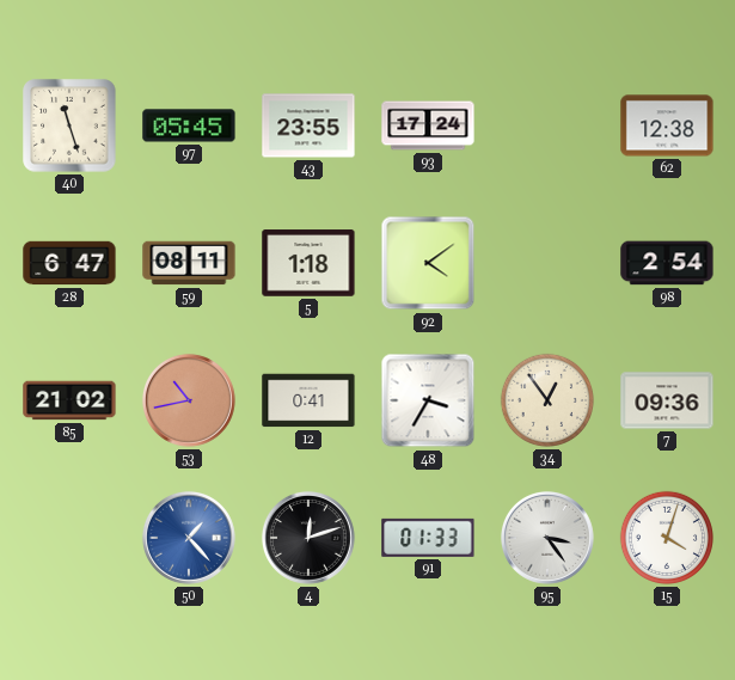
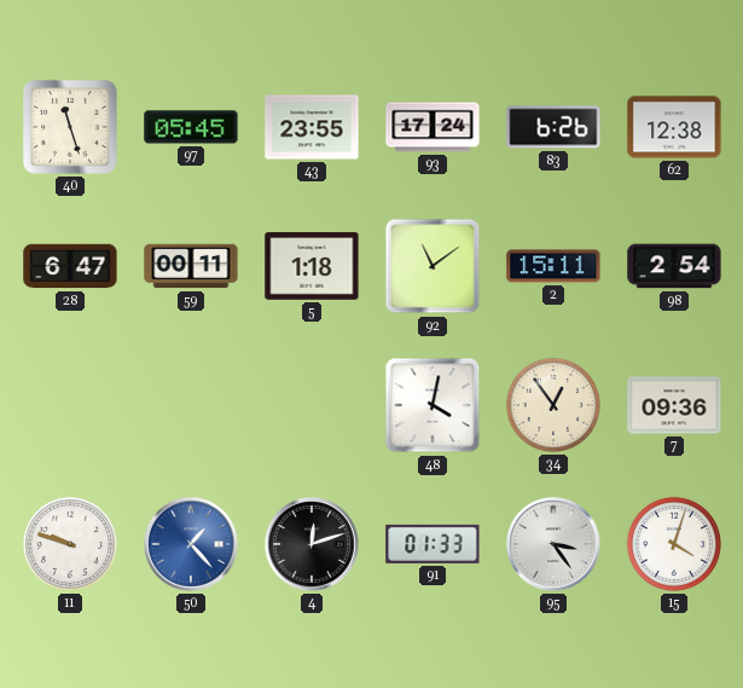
83: none -> 6:26
59: 08:11 -> 00:11
92: 4:09 -> 11:09
2: none -> 15:11
85: 21:02 -> none
53: 10:43 -> none
12: 0:41 -> none
48: 3:35 -> 4:02
11: none -> 9:48
